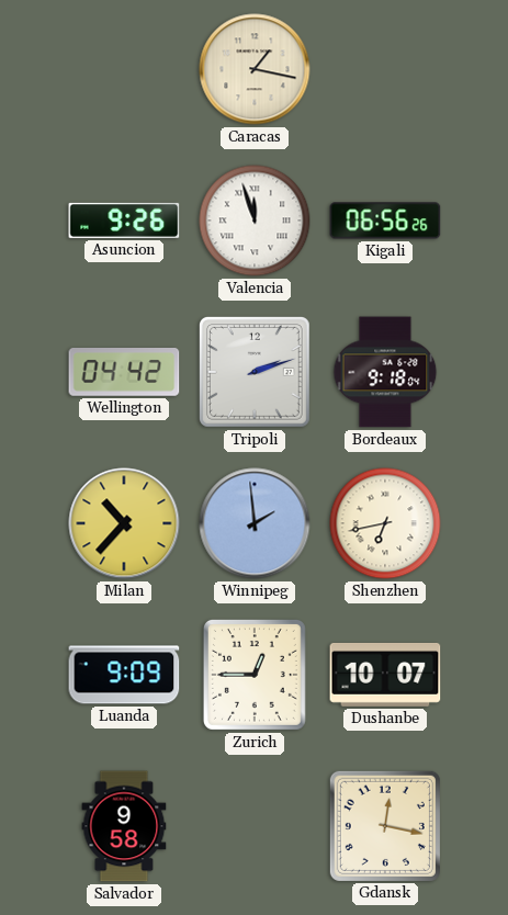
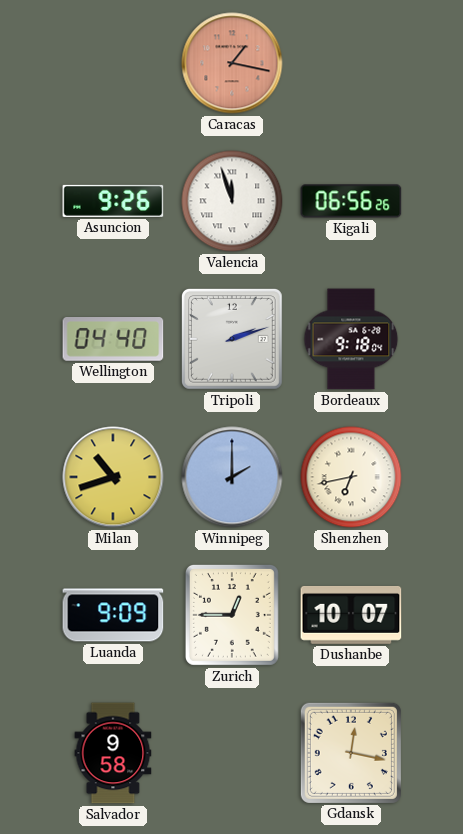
Caracas dial: cream -> salmon
Wellington: 04:42 -> 04:40
Milan: 10:37 -> 10:42
Winnipeg: 1:59 -> 2:00
